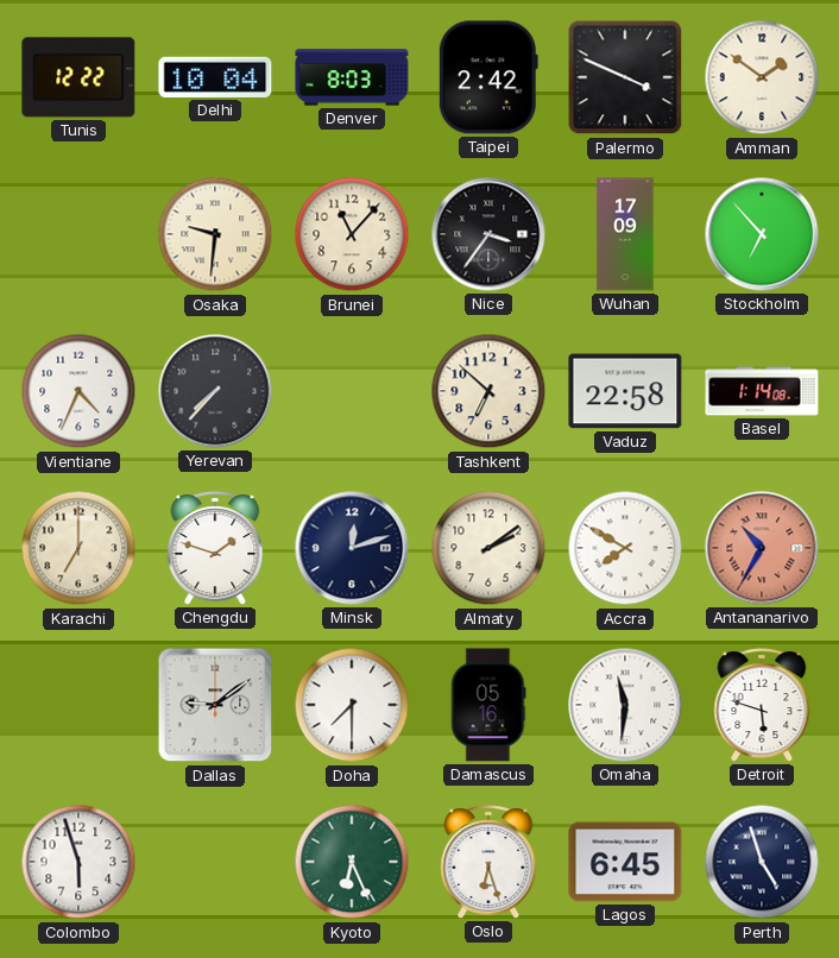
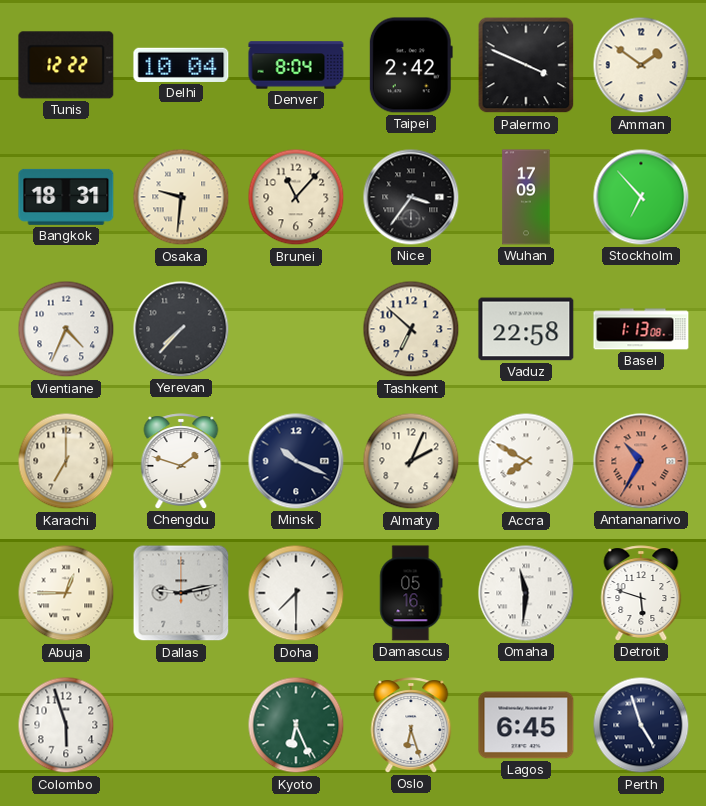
Denver: 8:03 -> 8:04
Bangkok: none -> 18:31
Basel: 1:14 -> 1:13
Minsk: 12:12 -> 10:19
Almaty: 2:09 -> 2:04
Abuja: none -> 12:45
Dallas: 9:09 -> 9:13
